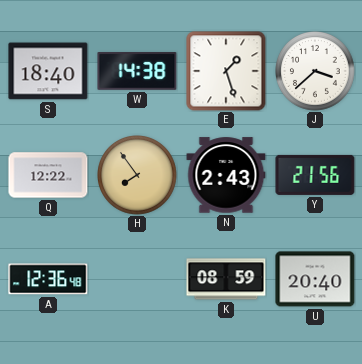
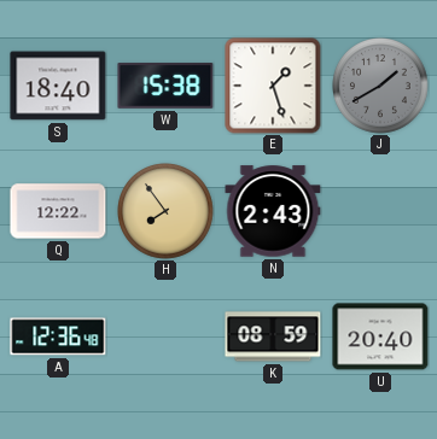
W: 14:38 -> 15:38
J: 3:38 -> 1:40
J dial: white -> grey
Y: 21:56 -> none
